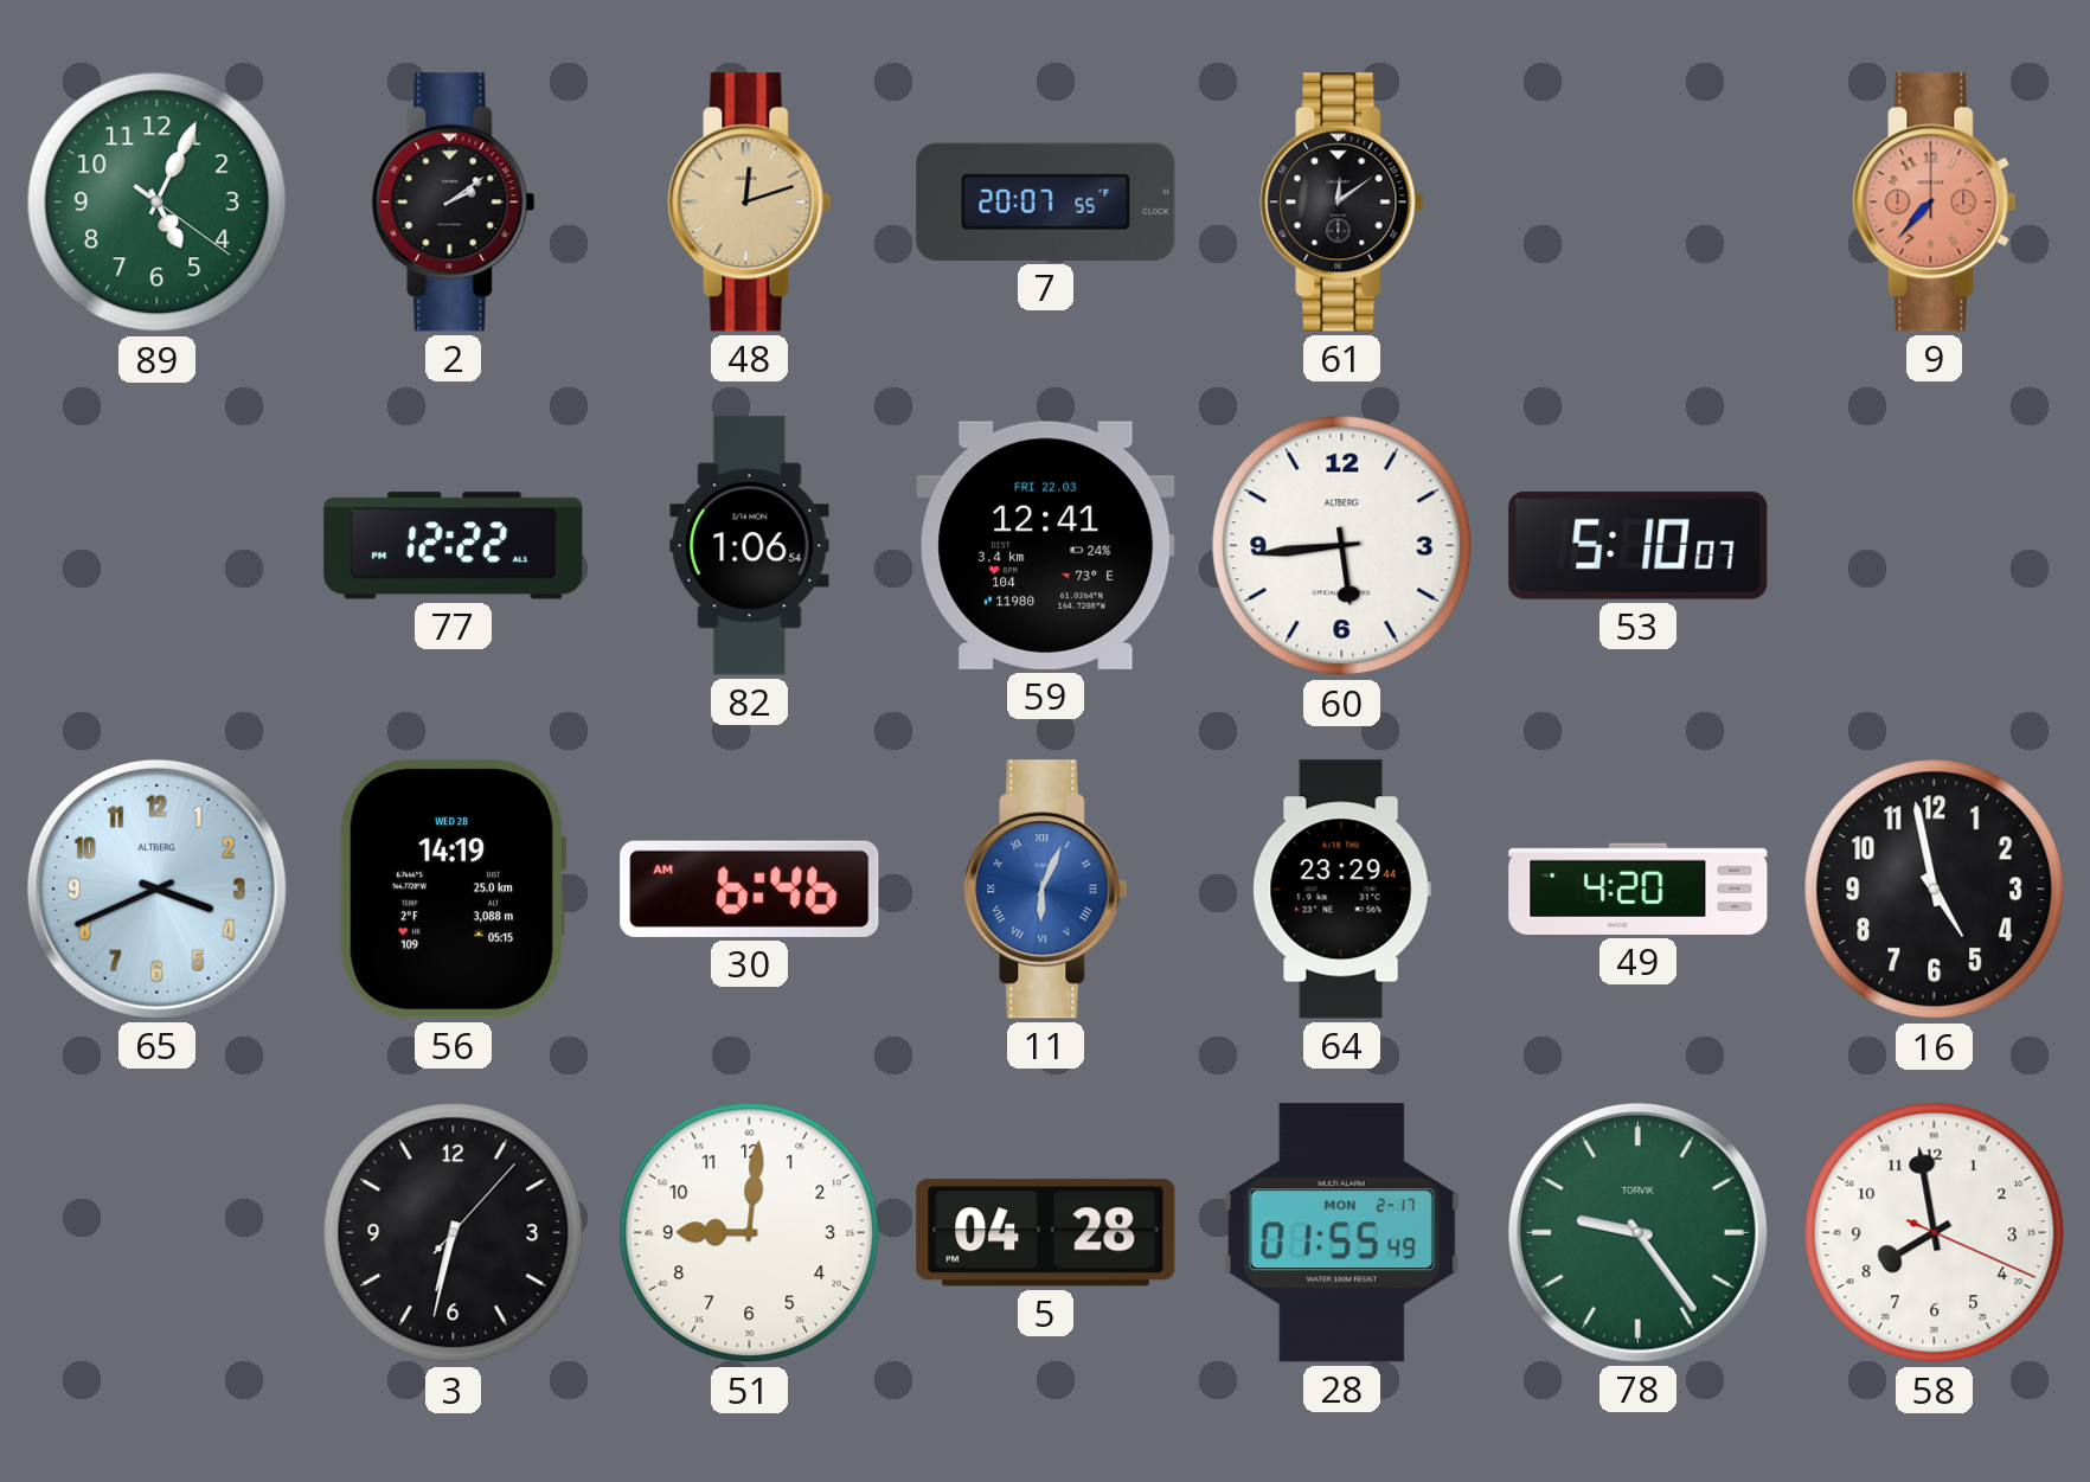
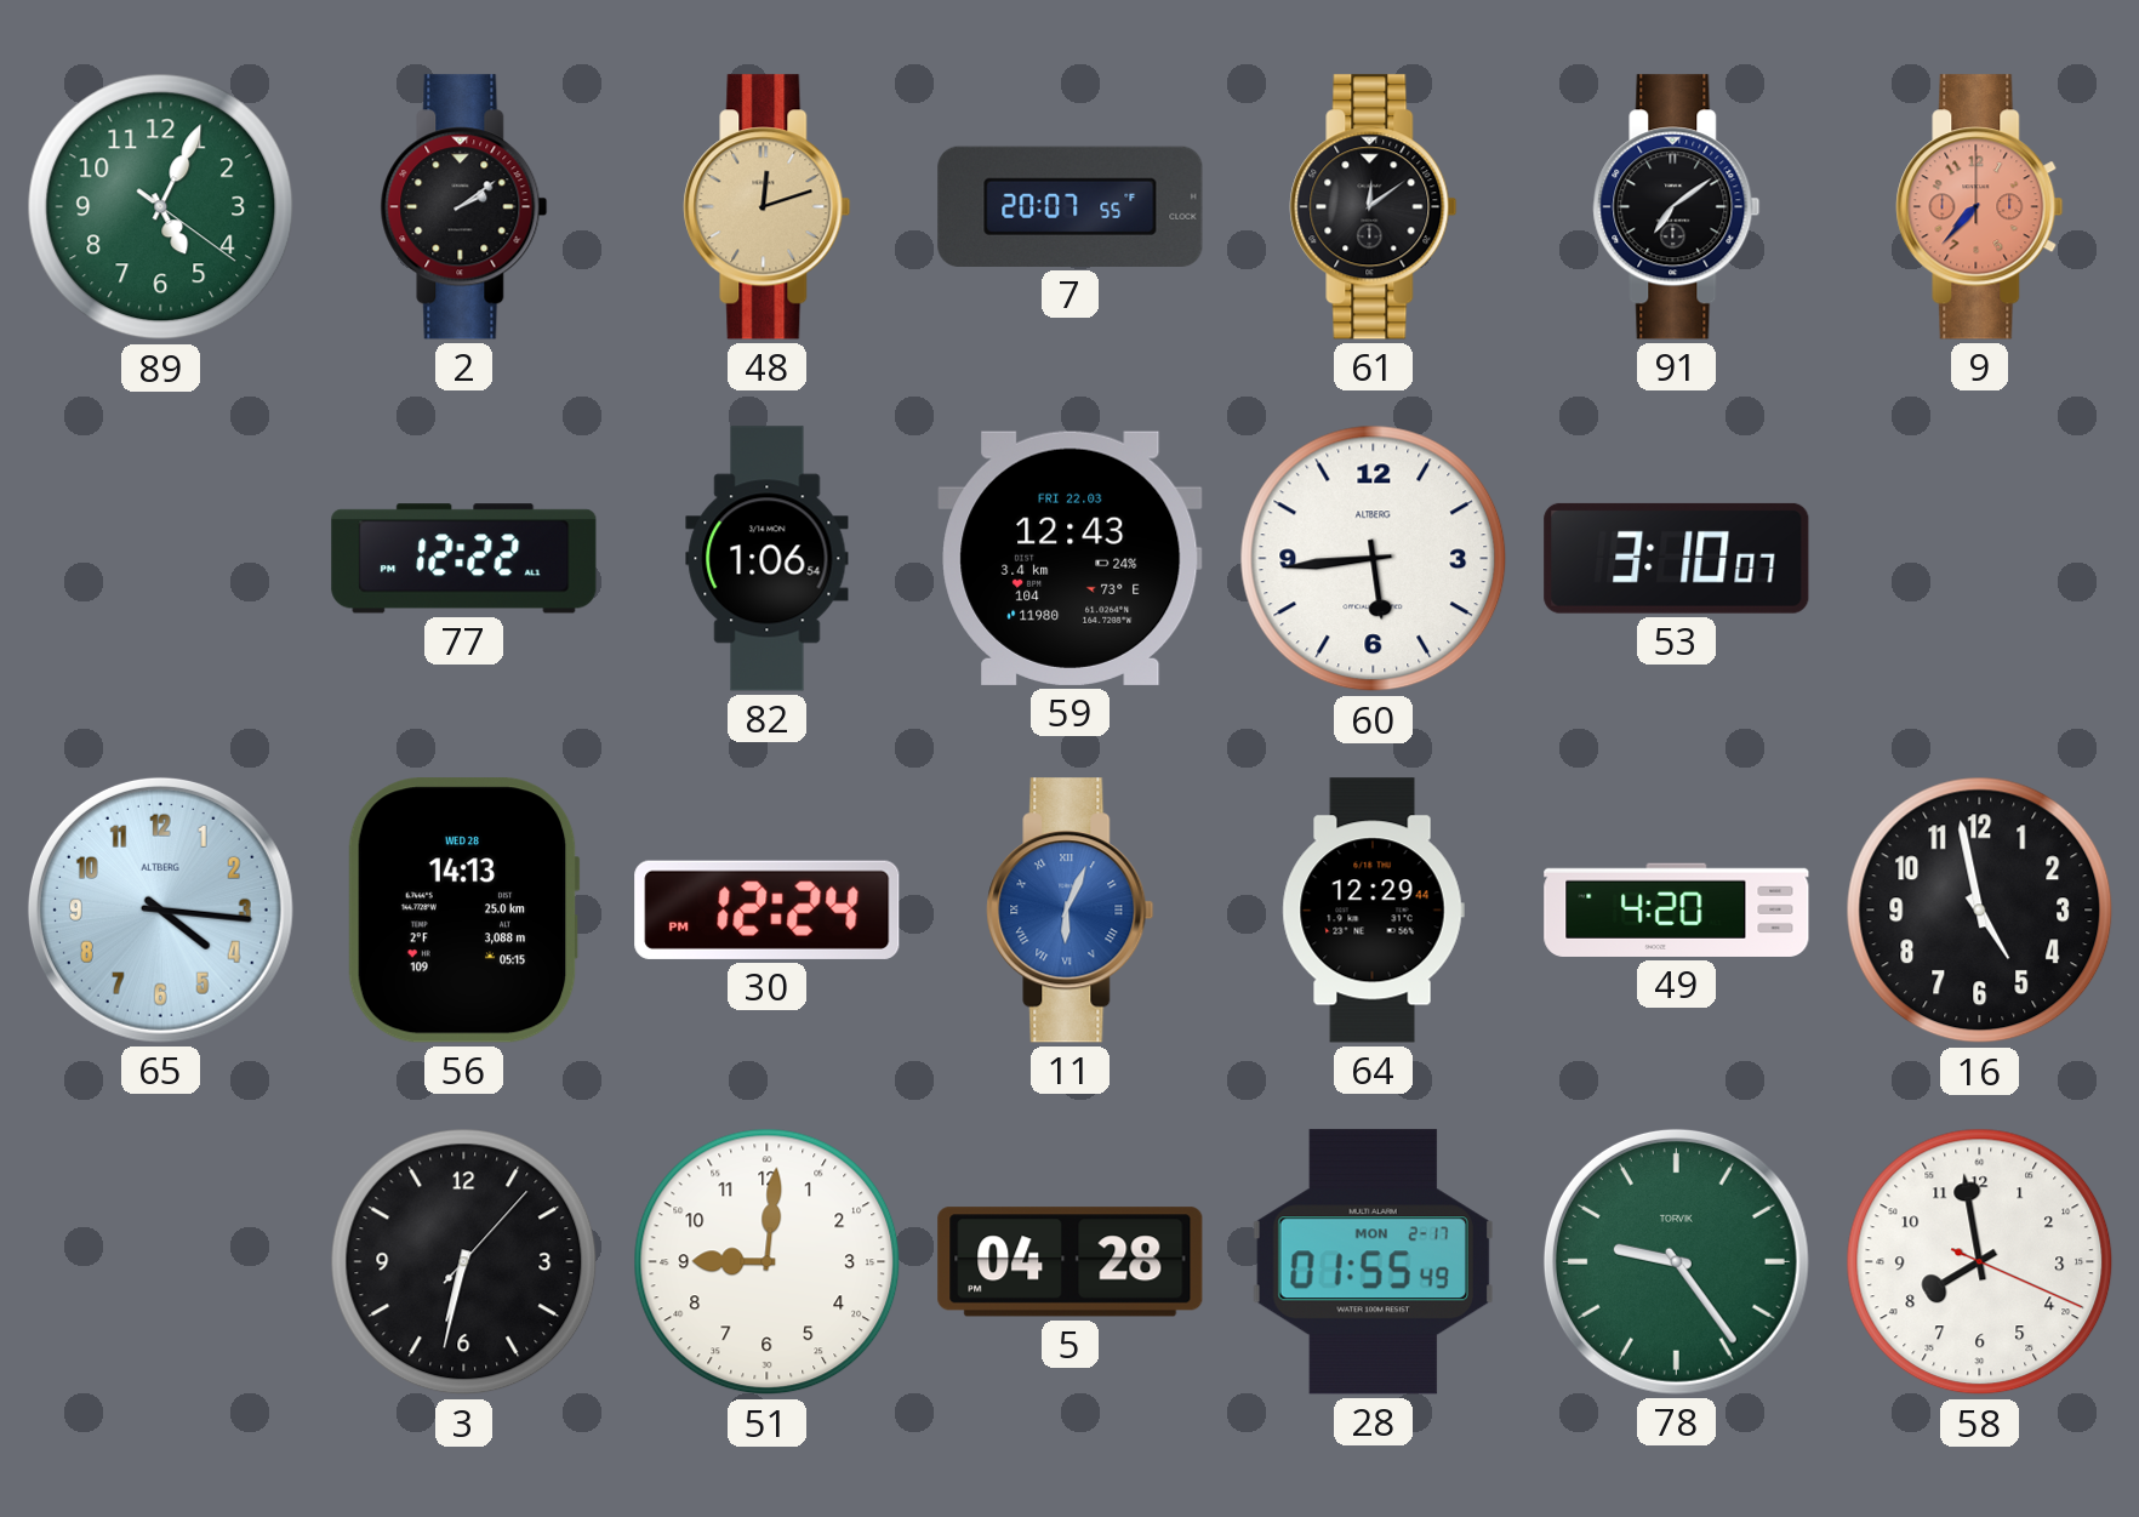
91: none -> 7:09
59: 12:41 -> 12:43
53: 5:10 -> 3:10
65: 3:41 -> 4:16
56: 14:19 -> 14:13
30: 6:46 -> 12:24
64: 23:29 -> 12:29
